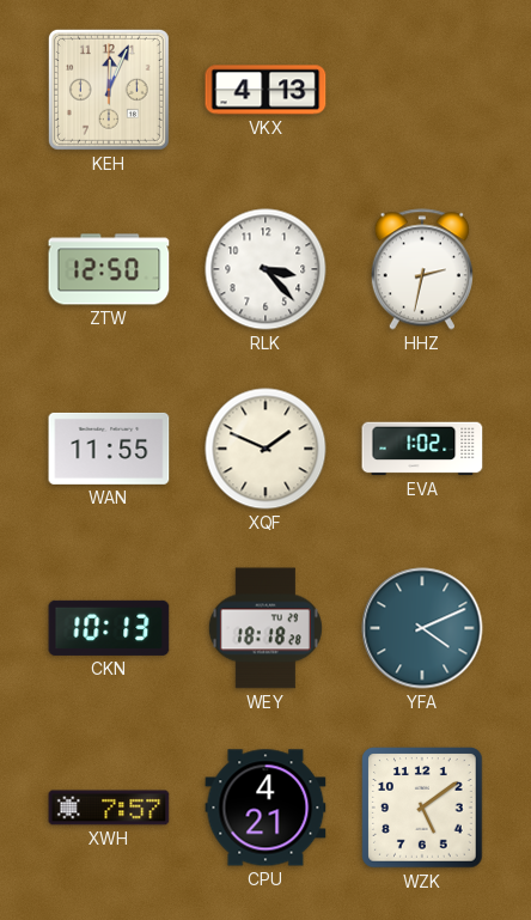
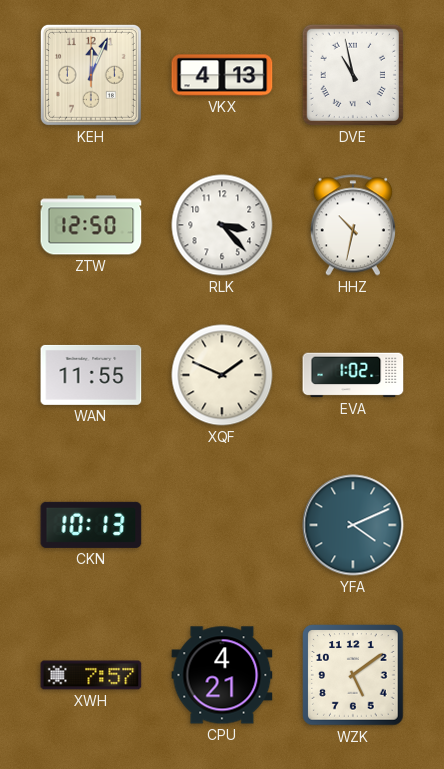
DVE: none -> 10:58
HHZ: 2:32 -> 10:32
WEY: 18:18 -> none
